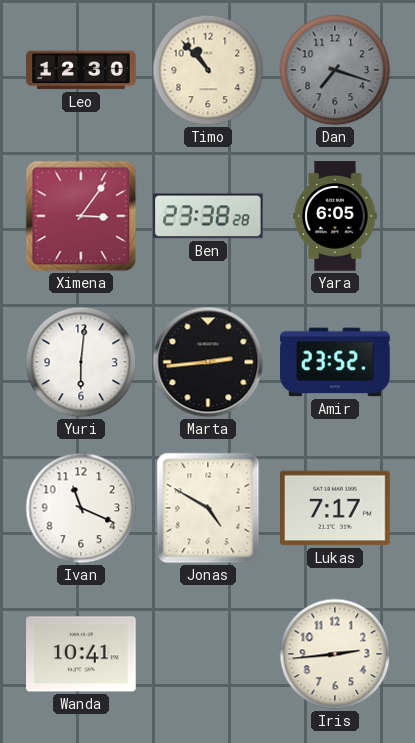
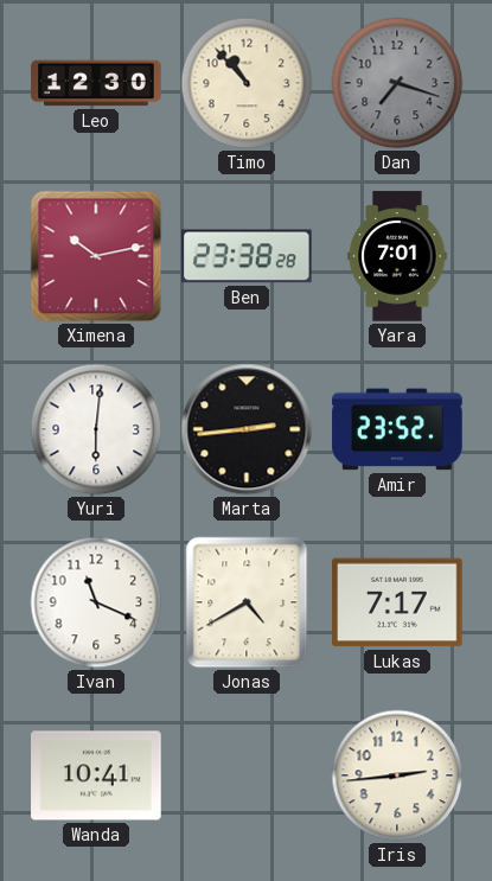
Ximena: 3:06 -> 10:13
Yara: 6:05 -> 7:01
Jonas: 4:50 -> 4:40
